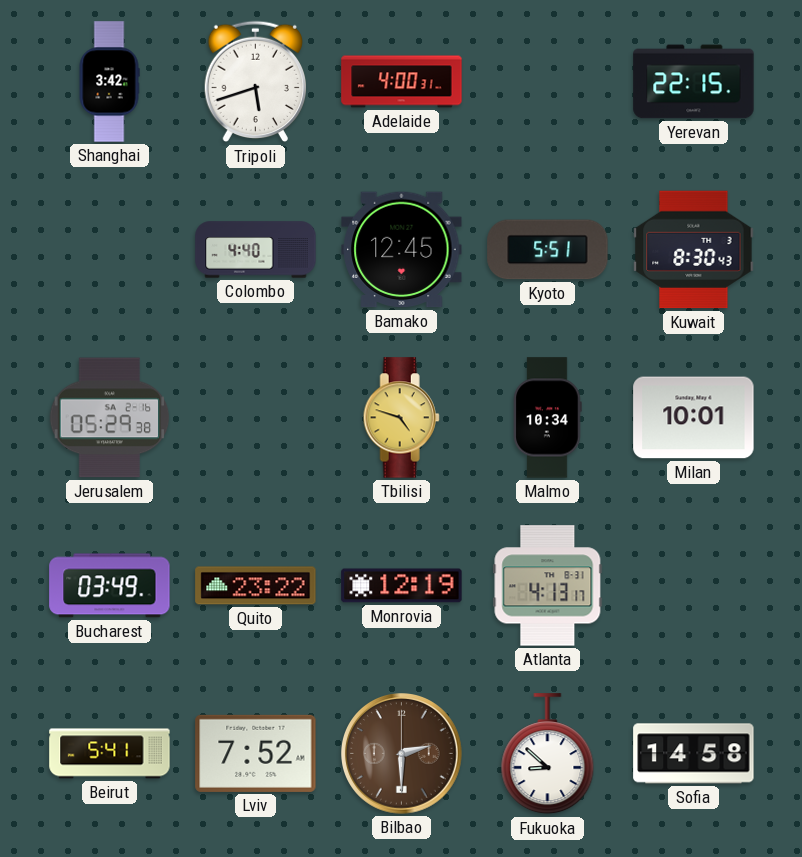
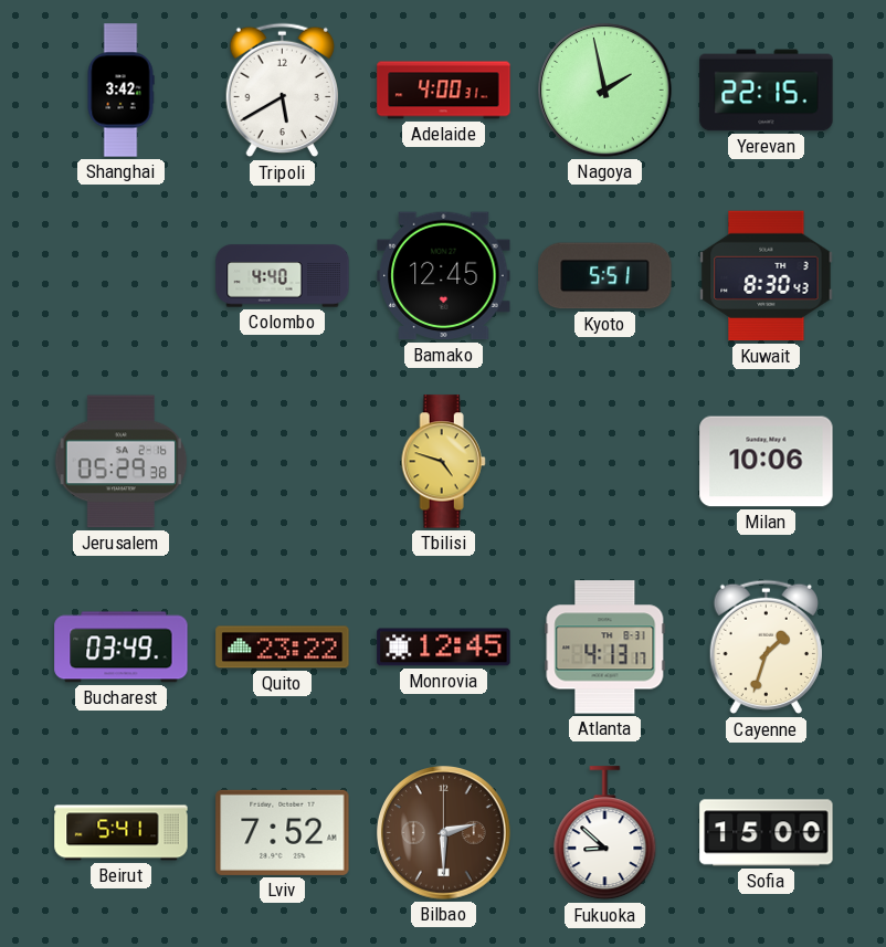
Tripoli: 5:42 -> 5:40
Nagoya: none -> 1:58
Malmo: 10:34 -> none
Milan: 10:01 -> 10:06
Monrovia: 12:19 -> 12:45
Cayenne: none -> 1:33
Sofia: 14:58 -> 15:00
